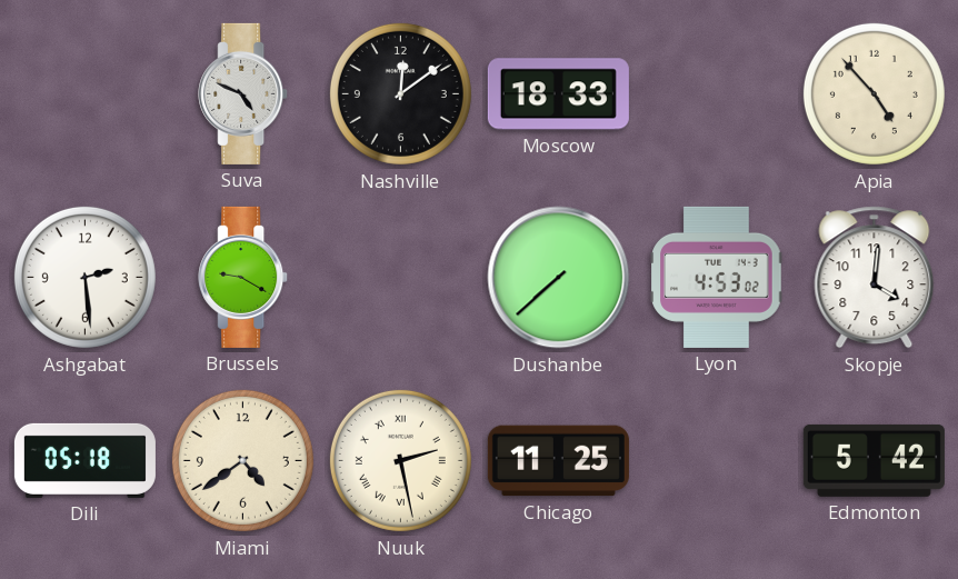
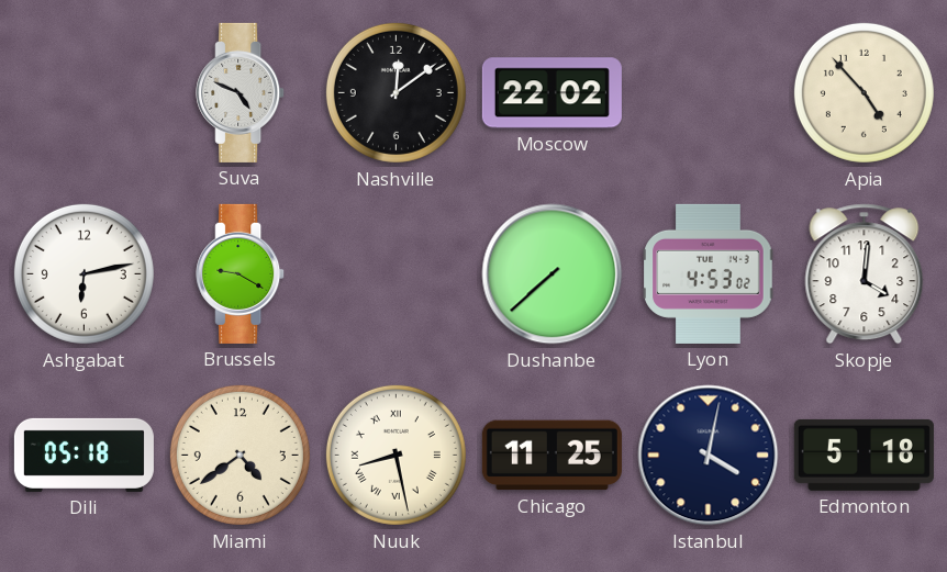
Moscow: 18:33 -> 22:02
Ashgabat: 2:29 -> 6:13
Nuuk: 2:28 -> 8:28
Istanbul: none -> 4:02
Edmonton: 5:42 -> 5:18
